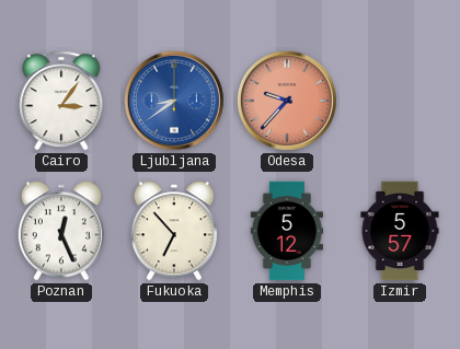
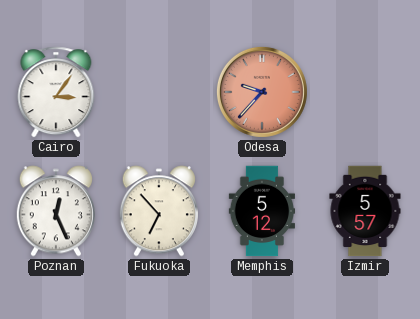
Ljubljana: 8:39 -> none
